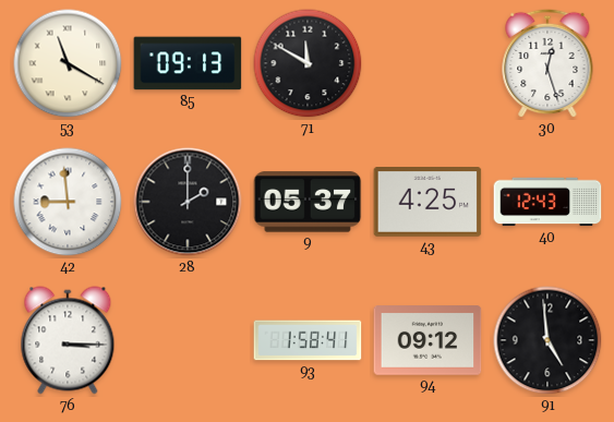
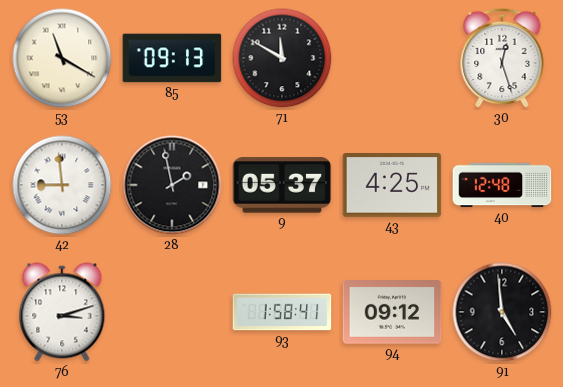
28: 2:00 -> 1:58
40: 12:43 -> 12:48
76: 3:15 -> 3:12
